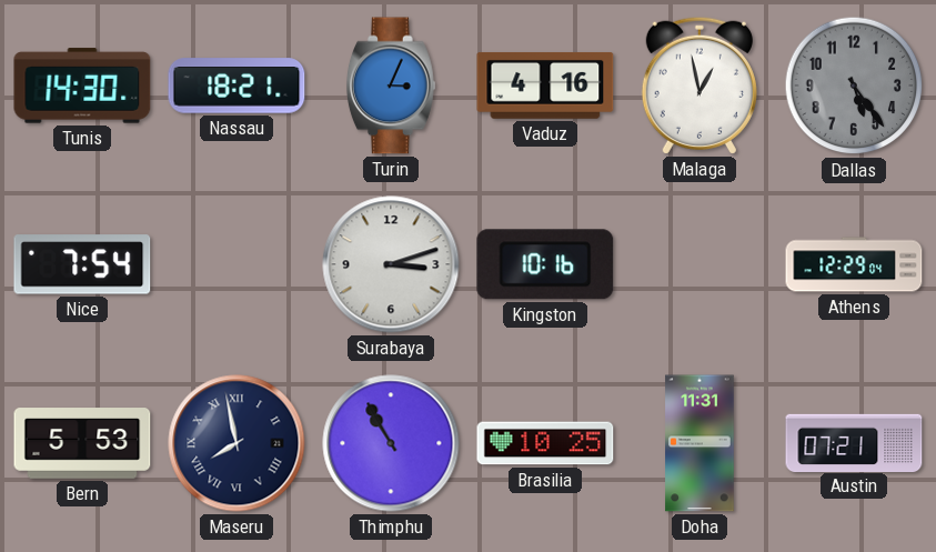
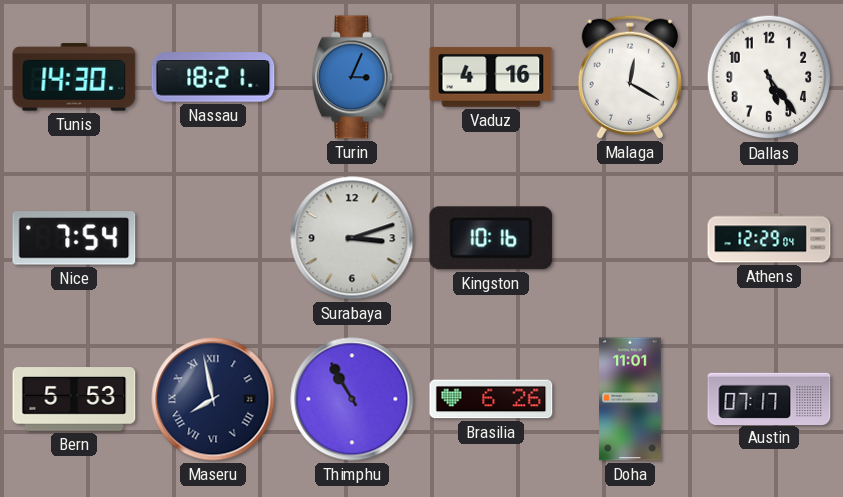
Malaga: 12:58 -> 12:20
Dallas dial: grey -> white
Brasilia: 10:25 -> 6:26
Doha: 11:31 -> 11:01
Austin: 07:21 -> 07:17
